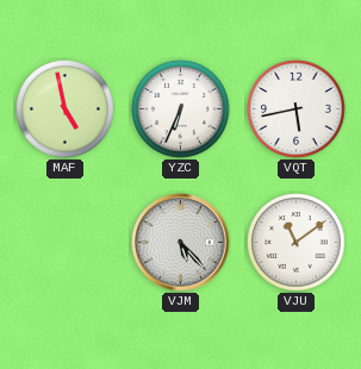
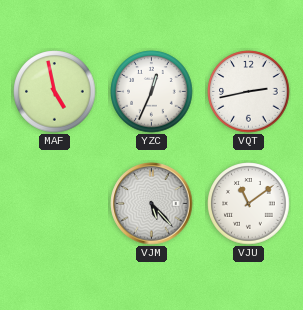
YZC: 6:34 -> 12:34
VQT: 5:43 -> 2:43
